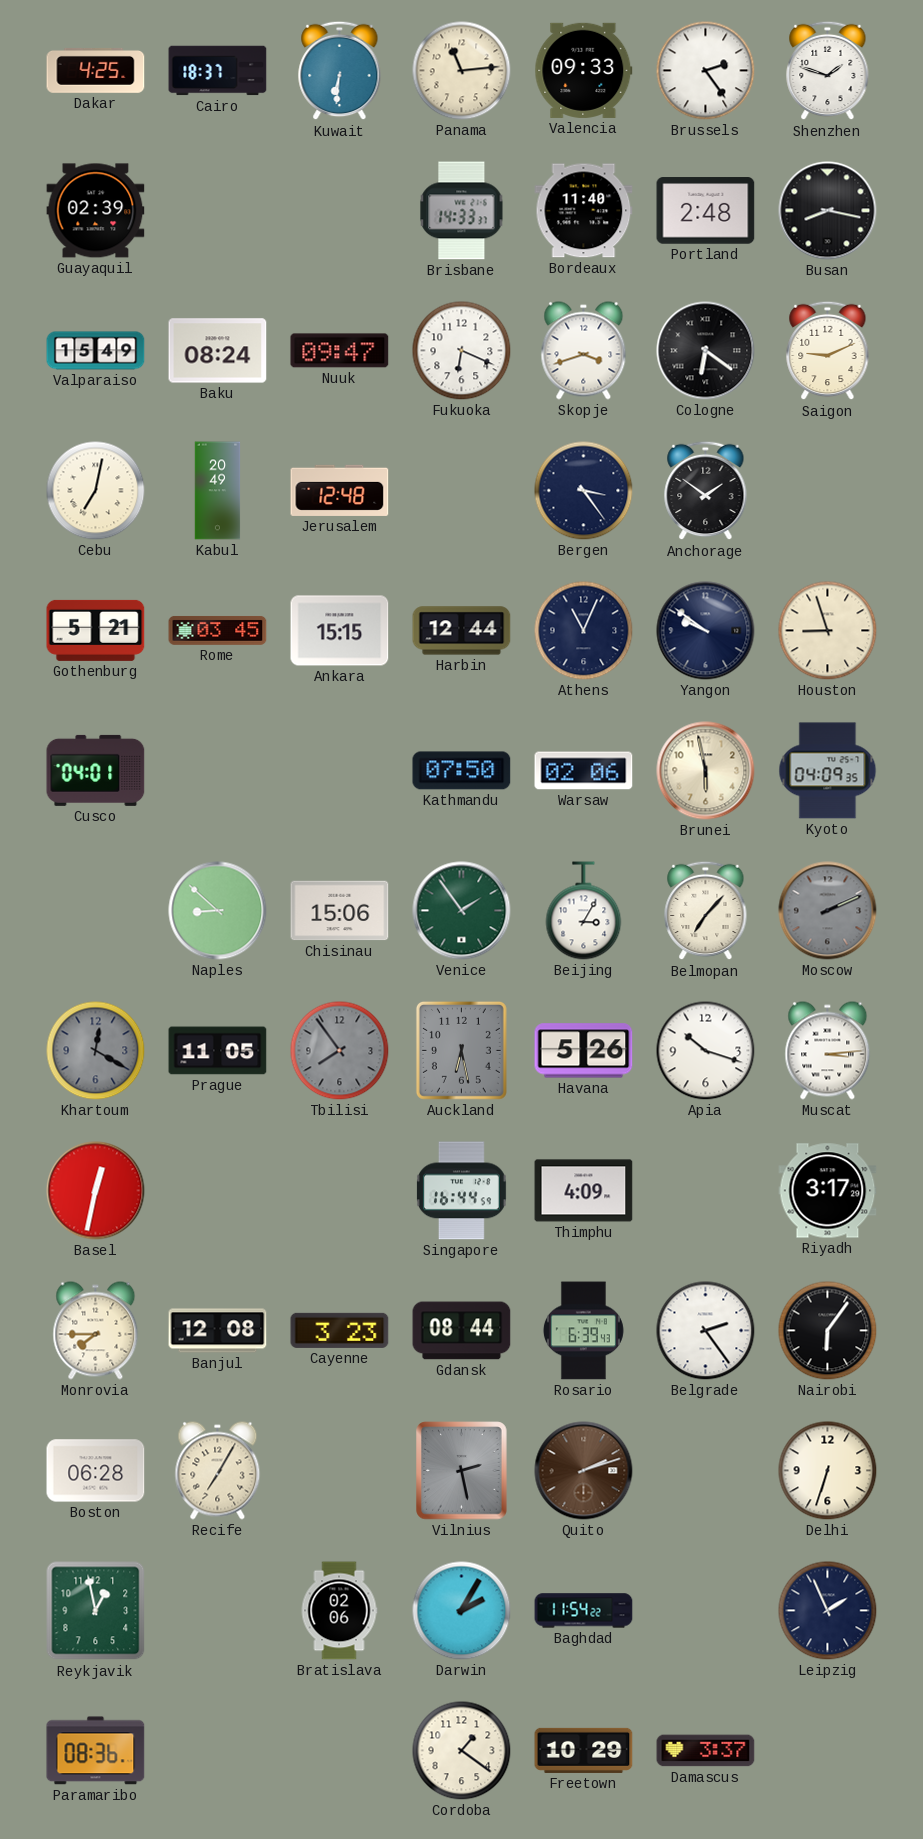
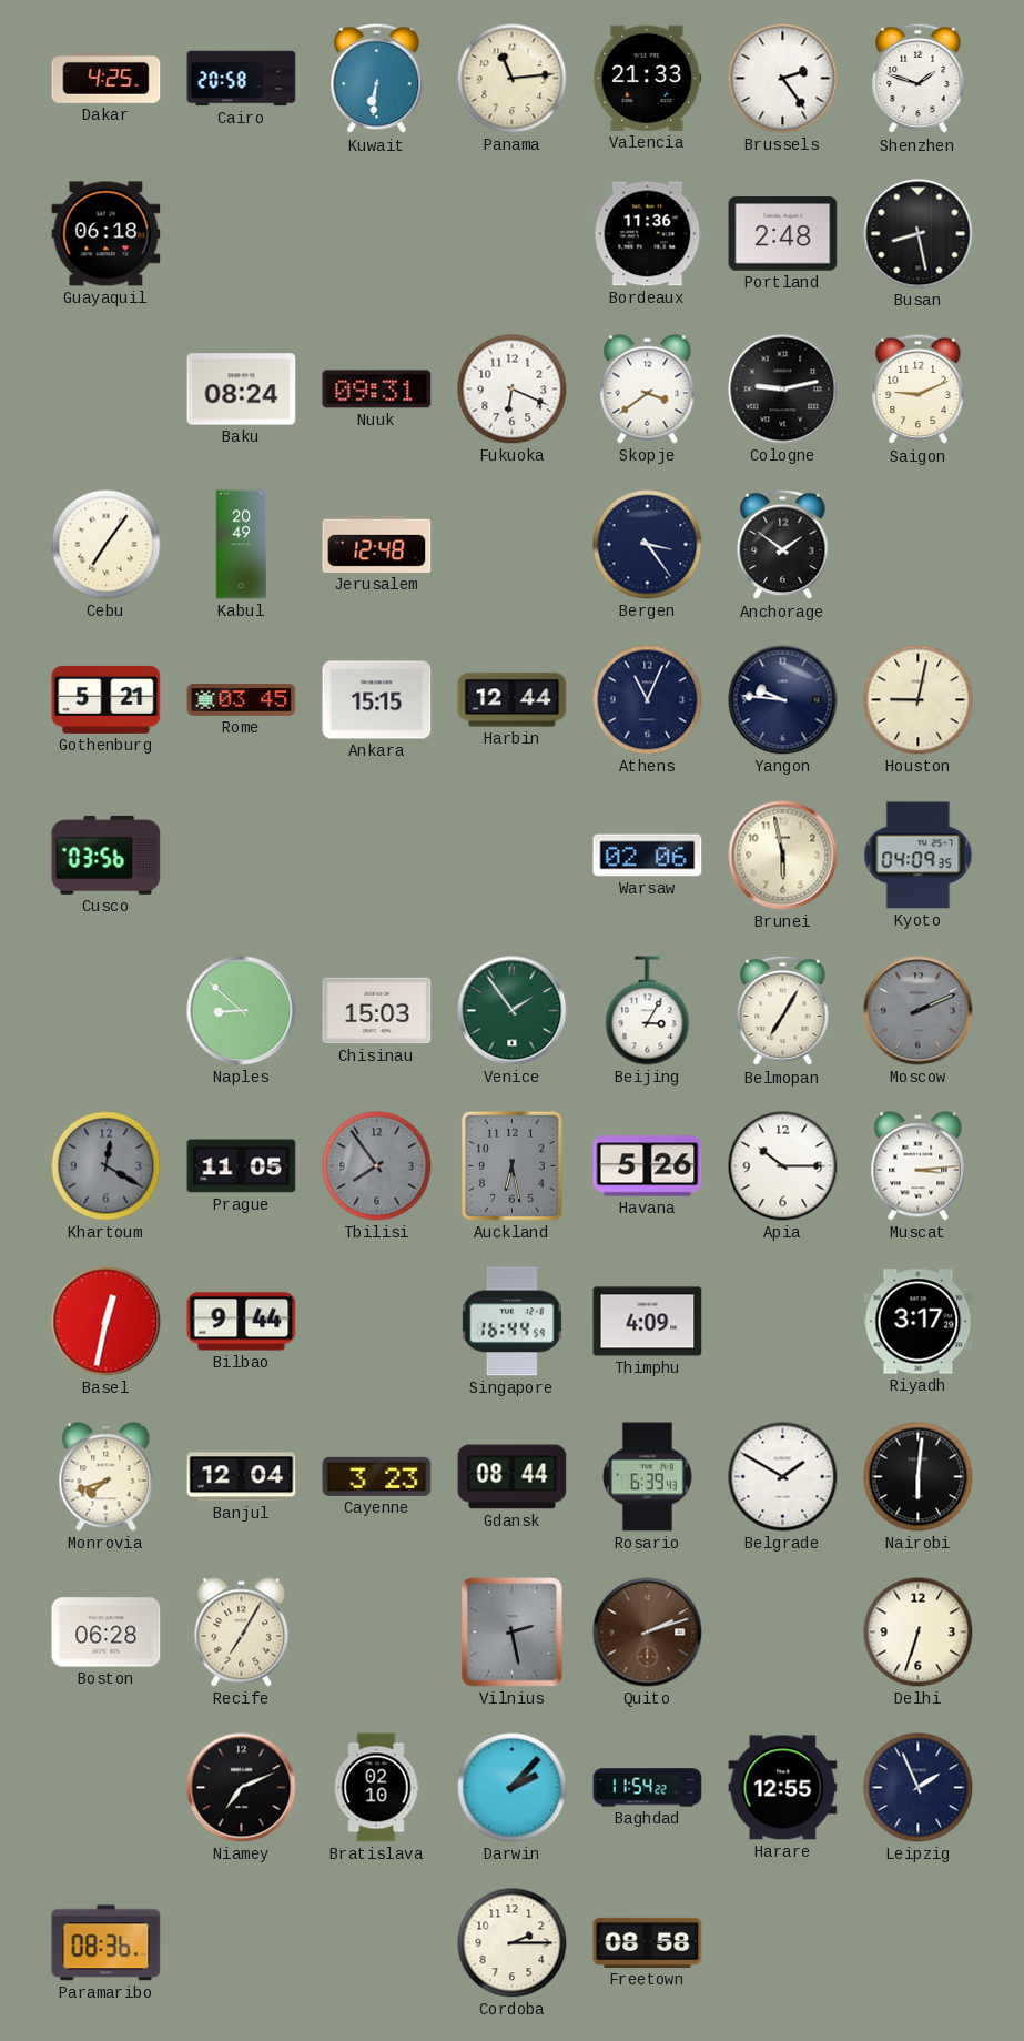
Cairo: 18:37 -> 20:58
Valencia: 09:33 -> 21:33
Guayaquil: 02:39 -> 06:18
Brisbane: 14:33 -> none
Bordeaux: 11:40 -> 11:36
Busan: 8:17 -> 8:28
Valparaiso: 15:49 -> none
Nuuk: 09:47 -> 09:31
Skopje: 3:42 -> 3:39
Cologne: 6:21 -> 9:13
Cebu: 7:02 -> 7:06
Yangon: 9:51 -> 9:46
Houston: 8:57 -> 9:02
Cusco: 04:01 -> 03:56
Kathmandu: 07:50 -> none
Chisinau: 15:06 -> 15:03
Belmopan: 7:07 -> 7:05
Apia: 10:18 -> 10:15
Bilbao: none -> 9:44
Monrovia: 7:45 -> 7:42
Banjul: 12:08 -> 12:04
Belgrade: 2:24 -> 1:50
Nairobi: 6:06 -> 6:01
Reykjavik: 12:58 -> none
Niamey: none -> 7:11
Bratislava: 02:06 -> 02:10
Darwin: 2:05 -> 2:07
Harare: none -> 12:55
Cordoba: 1:21 -> 2:15
Freetown: 10:29 -> 08:58
Damascus: 3:37 -> none
